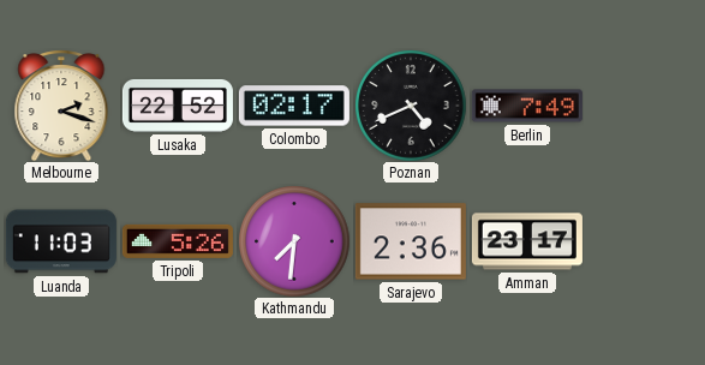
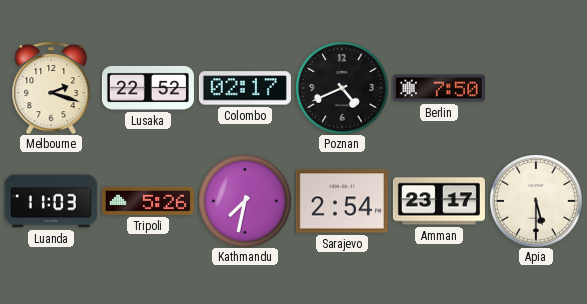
Berlin: 7:49 -> 7:50
Kathmandu: 7:31 -> 7:32
Sarajevo: 2:36 -> 2:54
Apia: none -> 5:30
